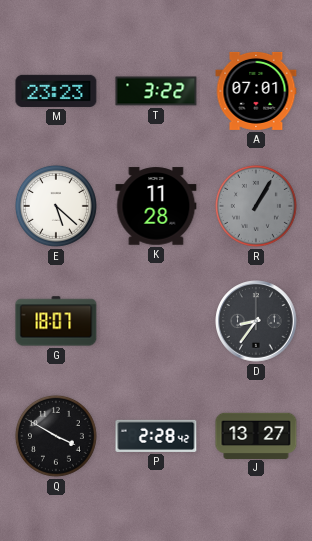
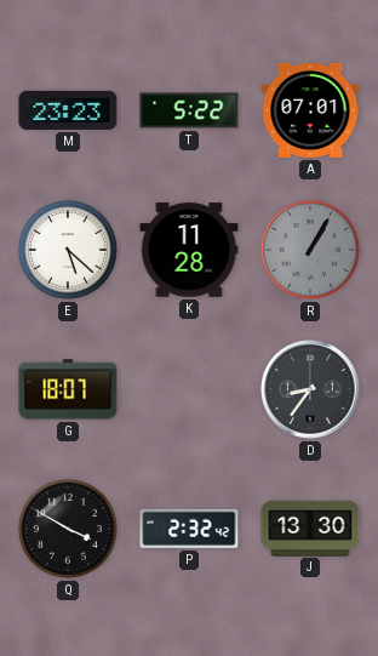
T: 3:22 -> 5:22
P: 2:28 -> 2:32
J: 13:27 -> 13:30
